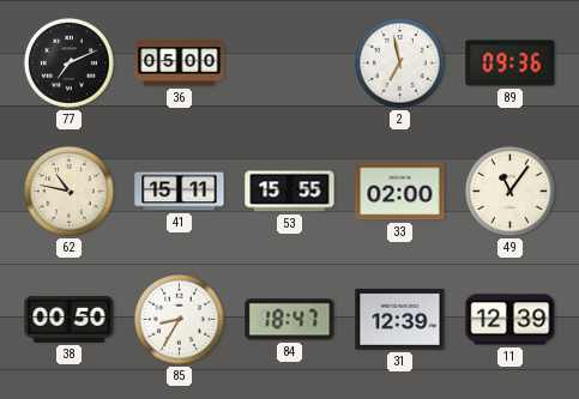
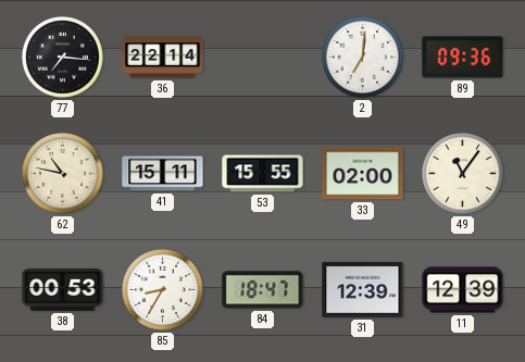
77: 7:11 -> 7:16
36: 05:00 -> 22:14
2: 6:58 -> 7:01
38: 00:50 -> 00:53
